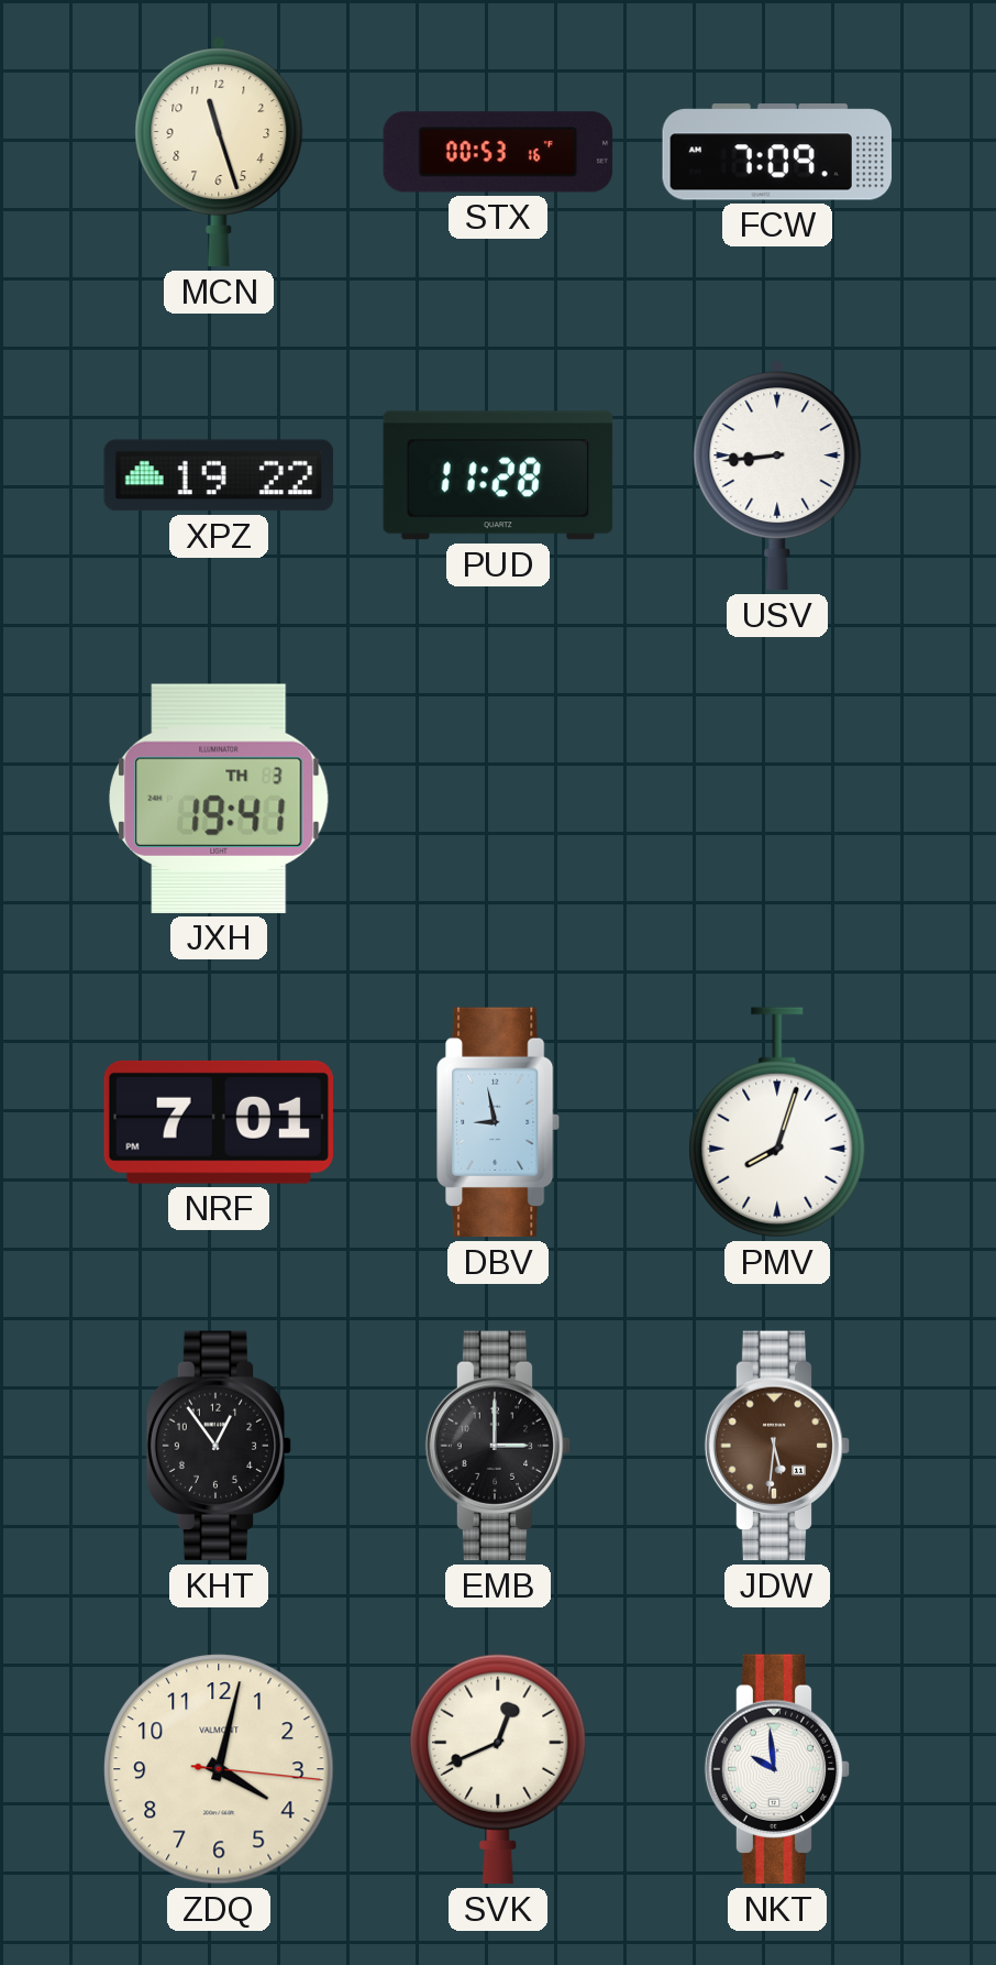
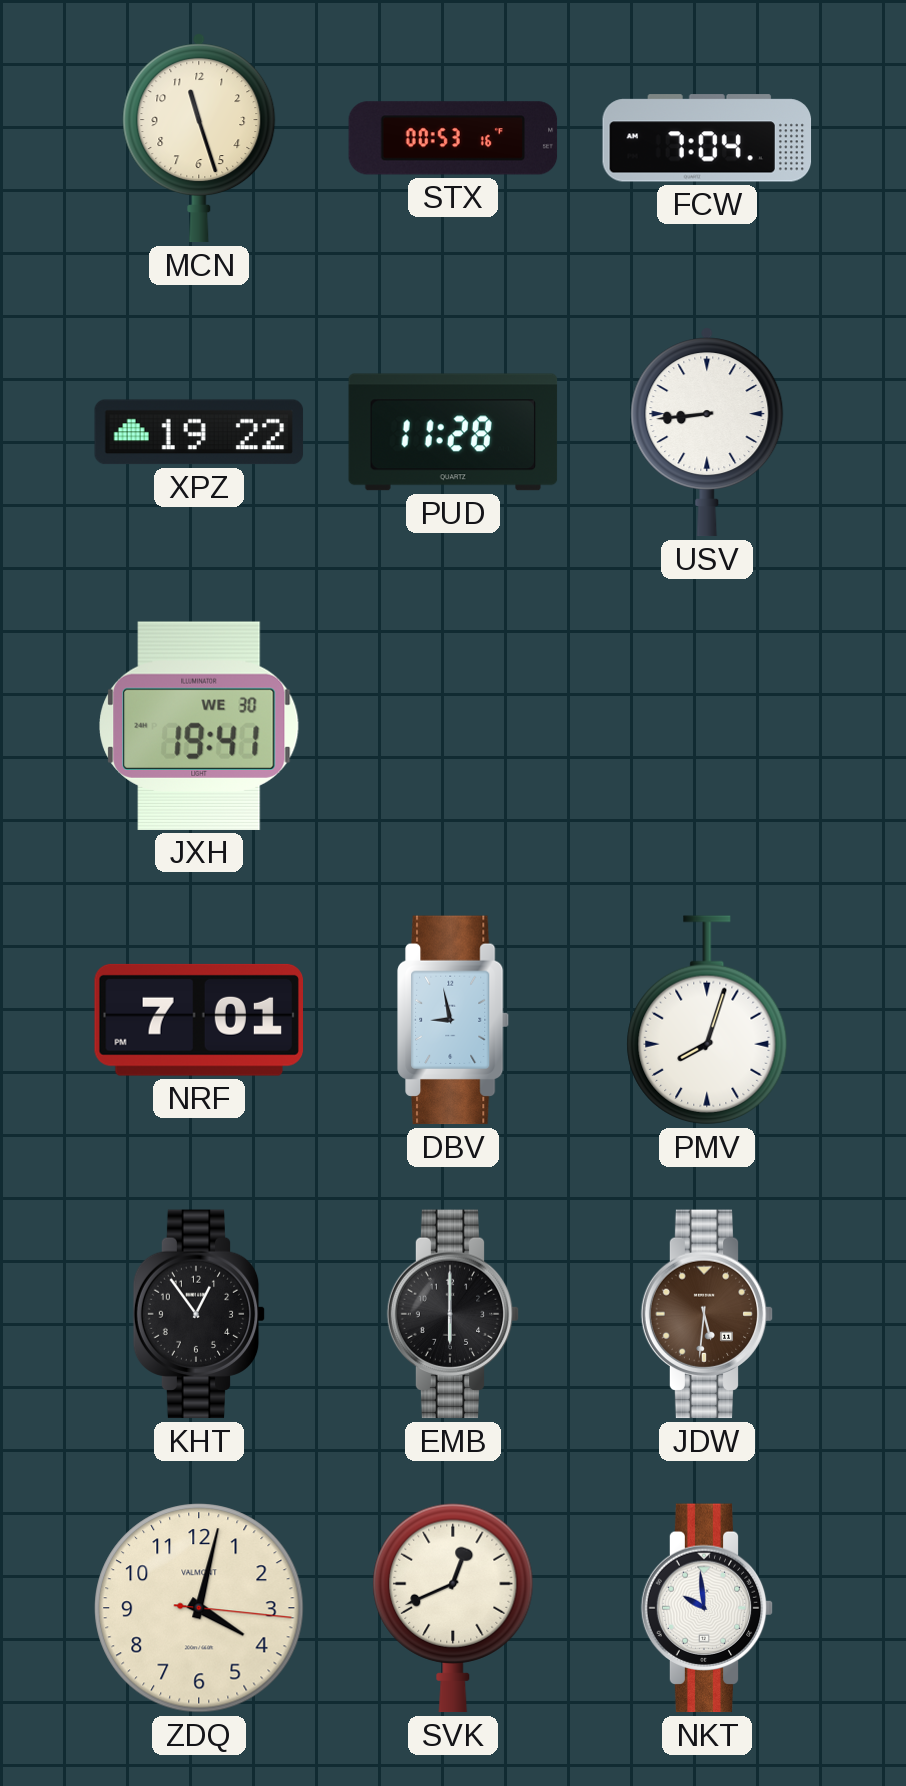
FCW: 7:09 -> 7:04
JXH date: TH 3 -> WE 30
EMB: 3:00 -> 6:00
